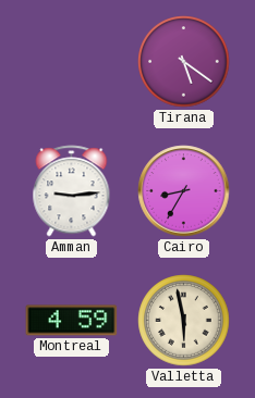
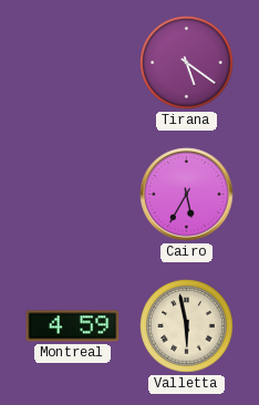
Amman: 9:14 -> none
Cairo: 8:35 -> 5:35
